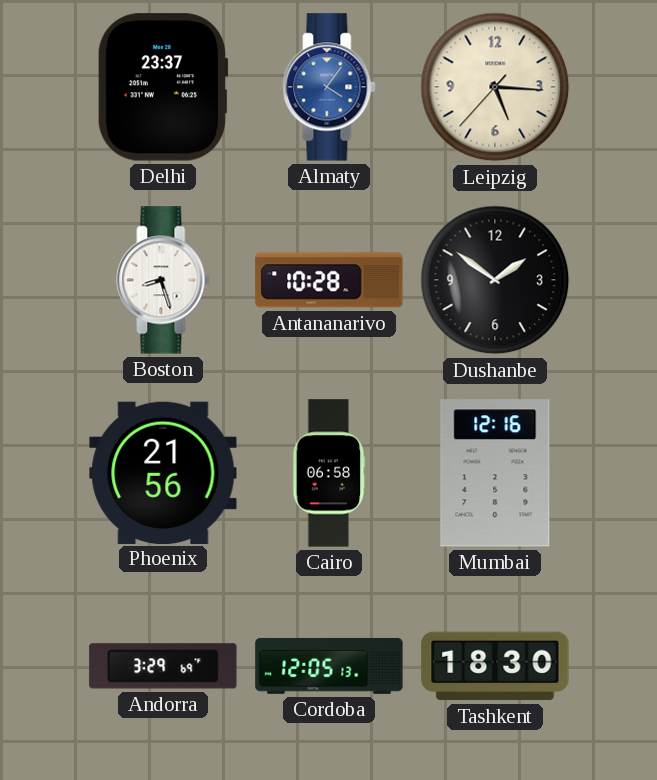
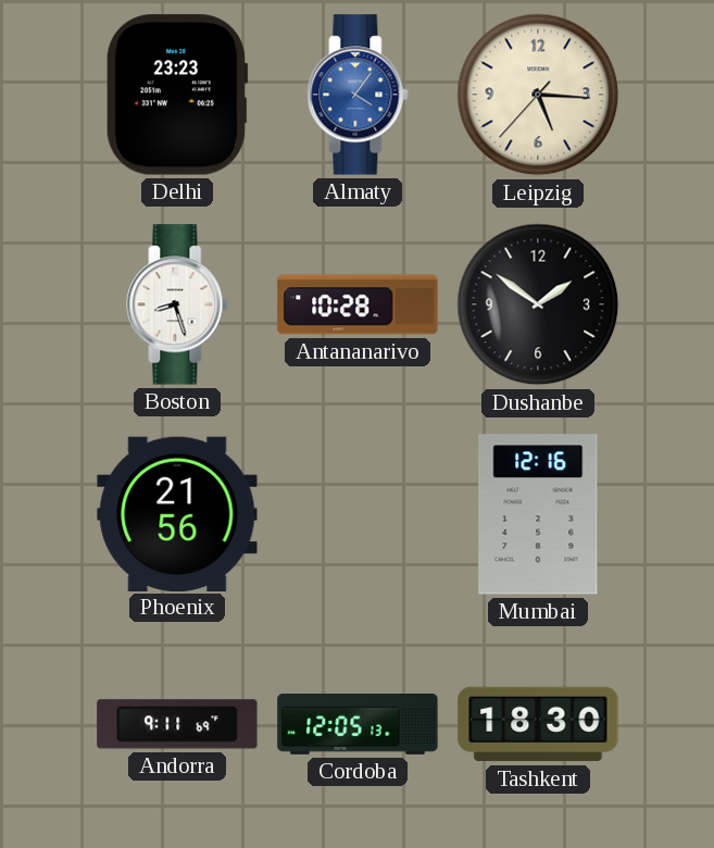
Delhi: 23:37 -> 23:23
Cairo: 06:58 -> none
Andorra: 3:29 -> 9:11
